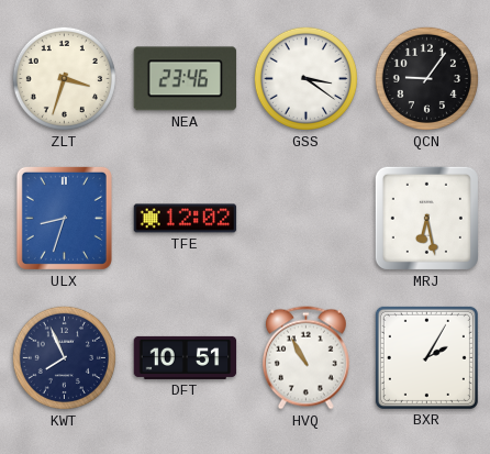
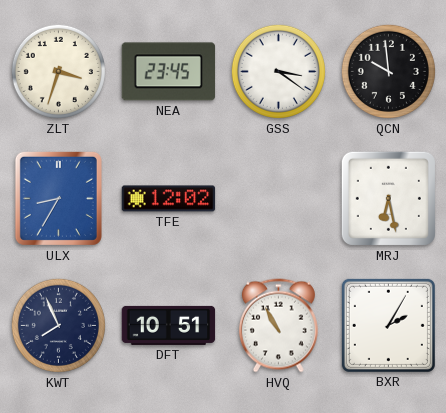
NEA: 23:46 -> 23:45
QCN: 9:06 -> 9:59
ULX: 8:33 -> 8:35
